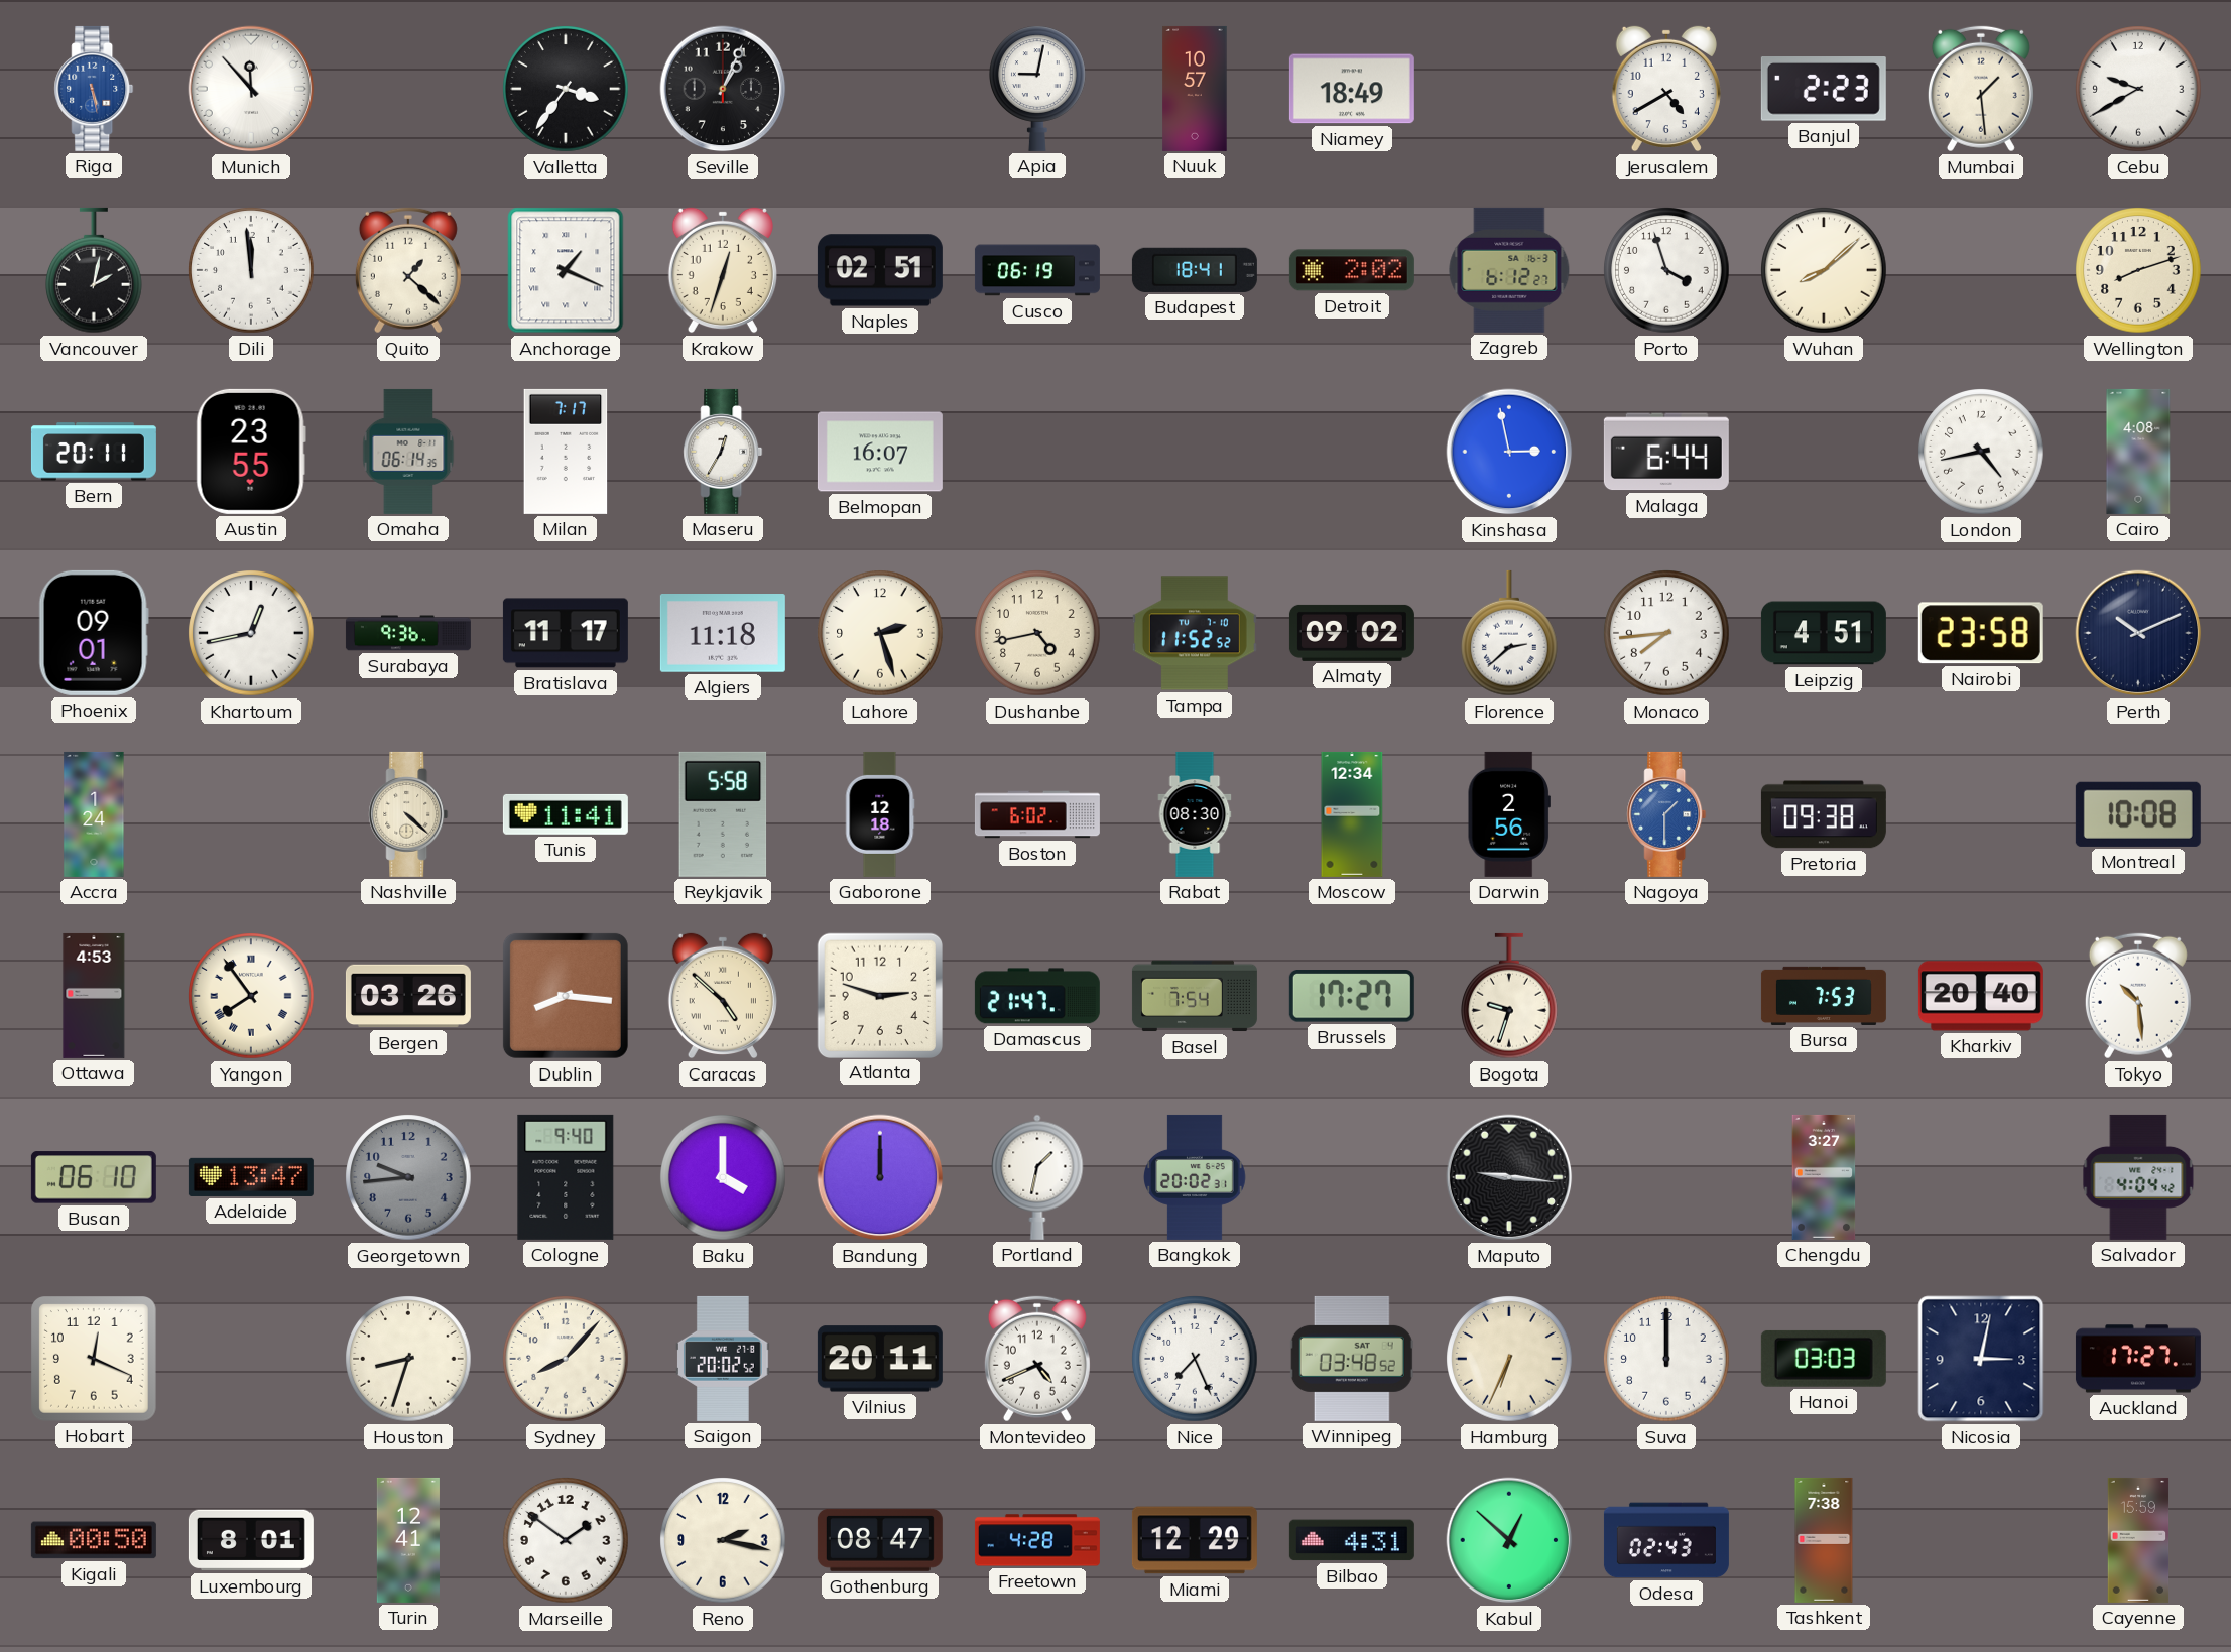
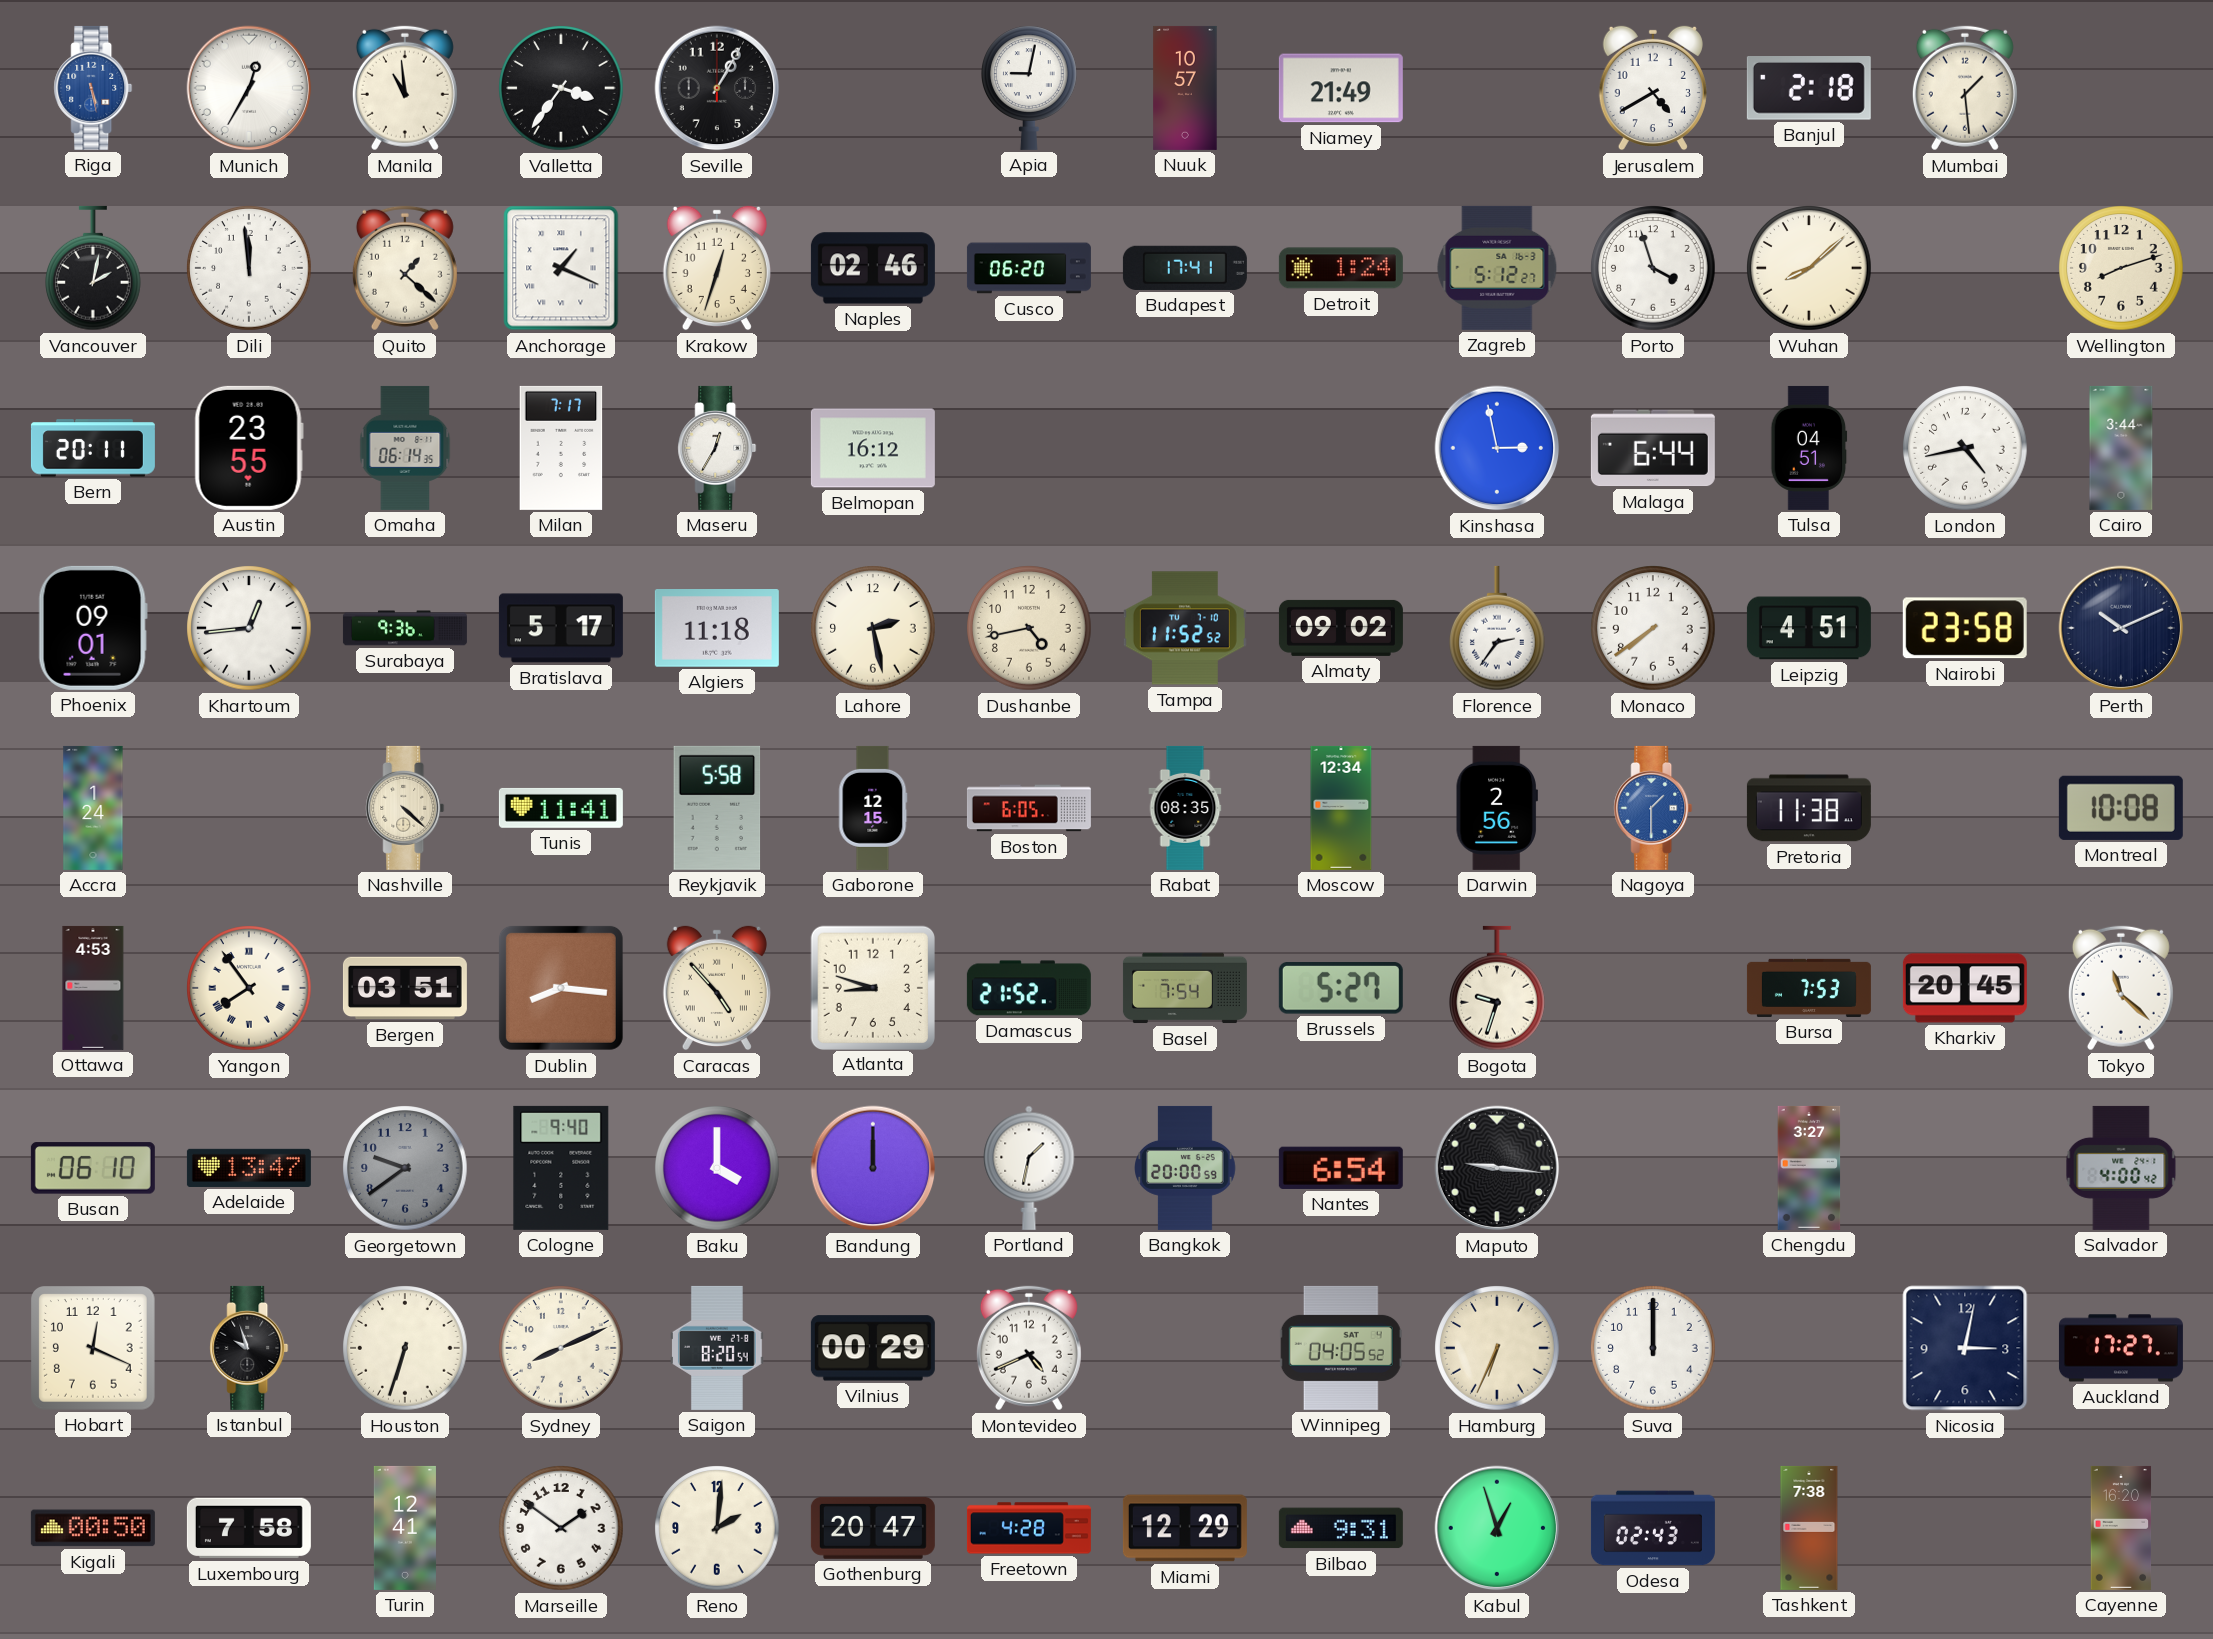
Munich: 11:53 -> 12:35
Manila: none -> 10:59
Seville: 1:04 -> 1:05
Niamey: 18:49 -> 21:49
Banjul: 2:23 -> 2:18
Cebu: 9:40 -> none
Naples: 02:51 -> 02:46
Cusco: 06:19 -> 06:20
Budapest: 18:41 -> 17:41
Detroit: 2:02 -> 1:24
Zagreb: 6:12 -> 5:12
Belmopan: 16:07 -> 16:12
Tulsa: none -> 04:51
Cairo: 4:08 -> 3:44
Khartoum: 12:43 -> 12:44
Bratislava: 11:17 -> 5:17
Lahore: 2:27 -> 2:28
Florence: 2:38 -> 2:36
Monaco: 7:44 -> 7:39
Gaborone: 12:18 -> 12:15
Boston: 6:02 -> 6:05
Rabat: 08:30 -> 08:35
Pretoria: 09:38 -> 11:38
Bergen: 03:26 -> 03:51
Caracas: 4:52 -> 4:53
Atlanta: 2:48 -> 8:48
Damascus: 21:47 -> 21:52
Brussels: 17:27 -> 5:27
Kharkiv: 20:40 -> 20:45
Tokyo: 10:29 -> 11:22
Georgetown: 9:44 -> 9:39
Bangkok: 20:02 -> 20:00
Nantes: none -> 6:54
Salvador: 4:04 -> 4:00
Istanbul: none -> 9:57
Houston: 8:33 -> 6:33
Sydney: 8:07 -> 8:11
Saigon: 20:02 -> 8:20
Vilnius: 20:11 -> 00:29
Nice: 7:26 -> none
Winnipeg: 03:48 -> 04:05
Hanoi: 03:03 -> none
Luxembourg: 8:01 -> 7:58
Reno: 2:17 -> 2:01
Gothenburg: 08:47 -> 20:47
Bilbao: 4:31 -> 9:31
Kabul: 12:52 -> 12:57
Cayenne: 15:59 -> 16:20
